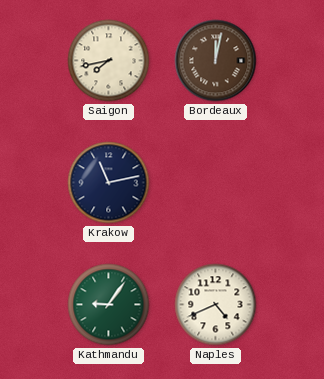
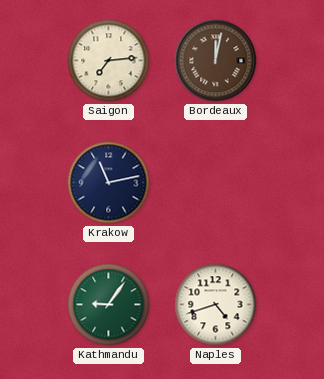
Saigon: 7:43 -> 7:14
Naples: 4:41 -> 4:42
